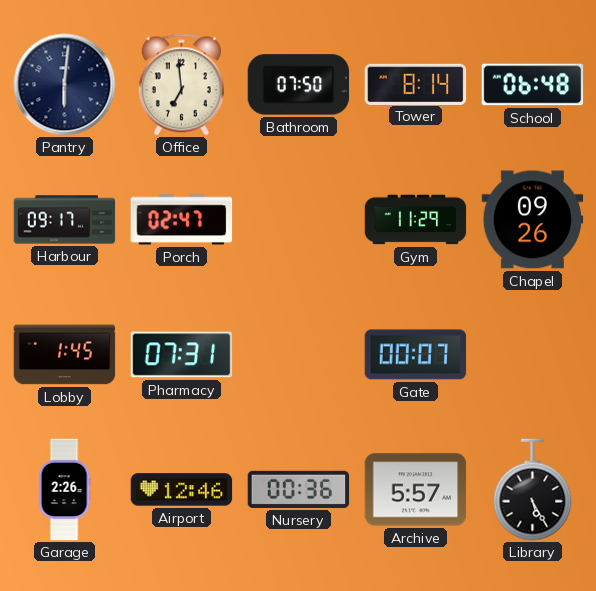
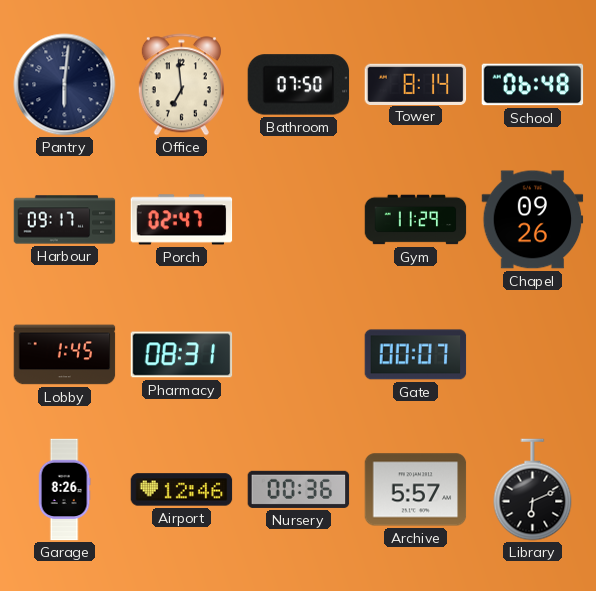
Pharmacy: 07:31 -> 08:31
Garage: 2:26 -> 8:26
Library: 5:25 -> 6:11
